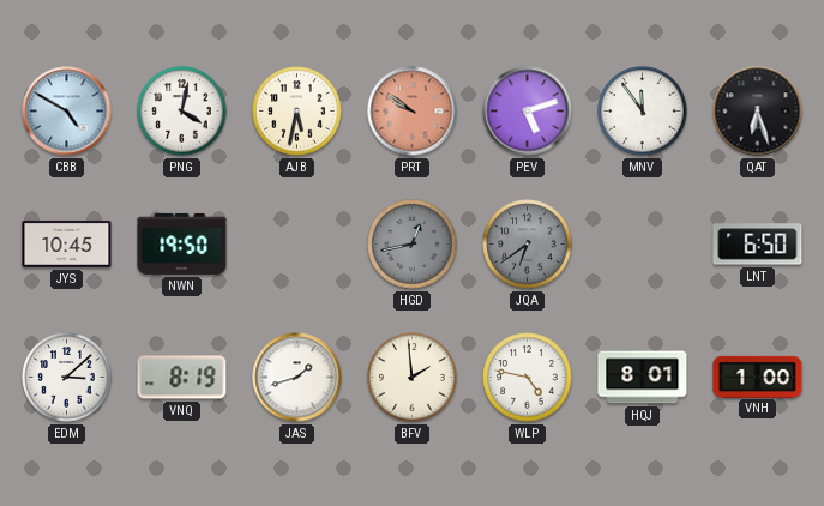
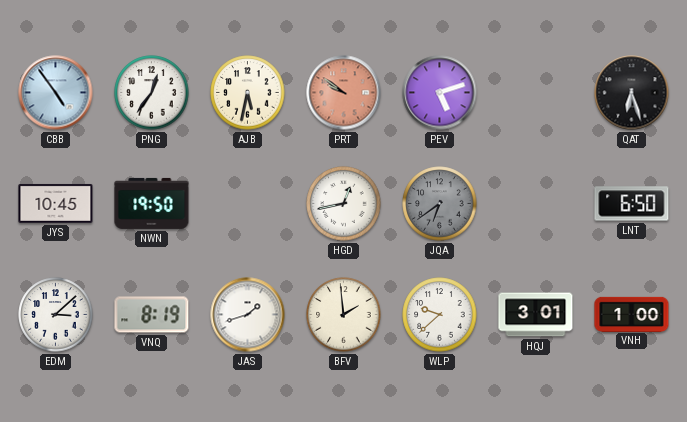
CBB: 4:50 -> 4:54
PNG: 4:02 -> 12:36
MNV: 11:54 -> none
HGD dial: grey -> white
WLP: 4:47 -> 9:38
HQJ: 8:01 -> 3:01
